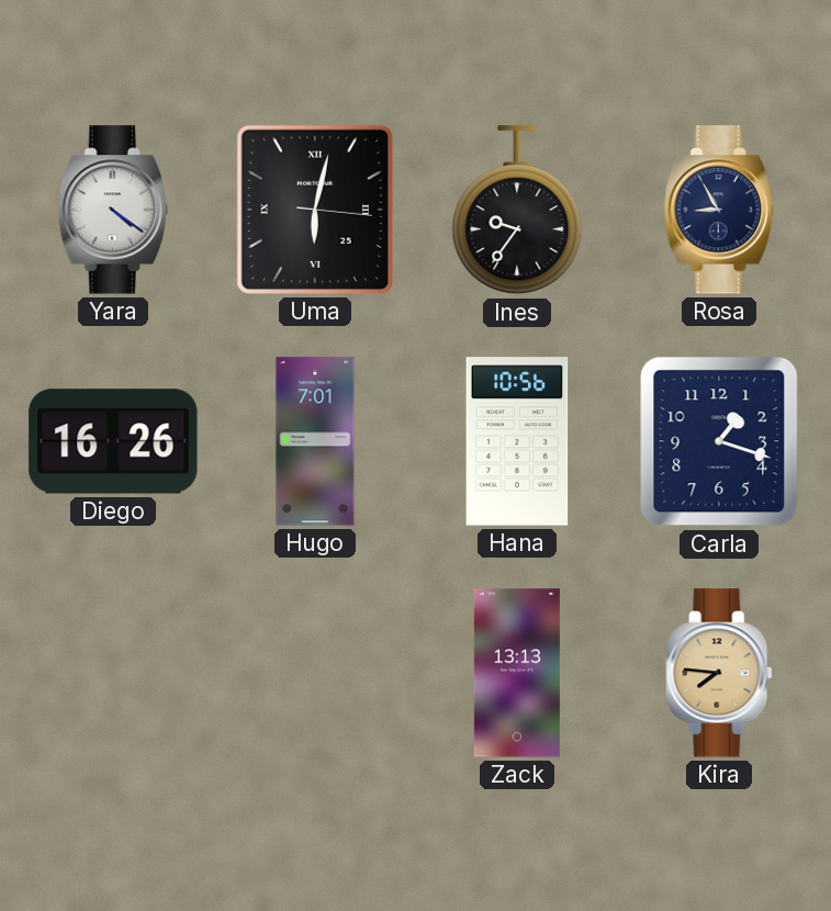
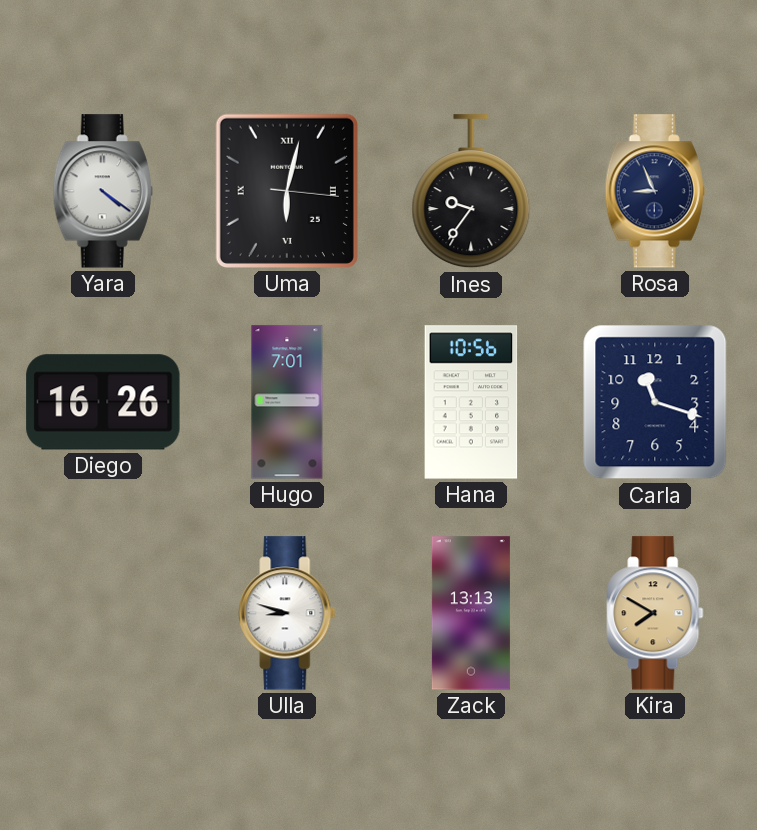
Rosa: 8:55 -> 8:56
Carla: 1:18 -> 11:18
Ulla: none -> 8:48
Kira: 7:46 -> 7:50
